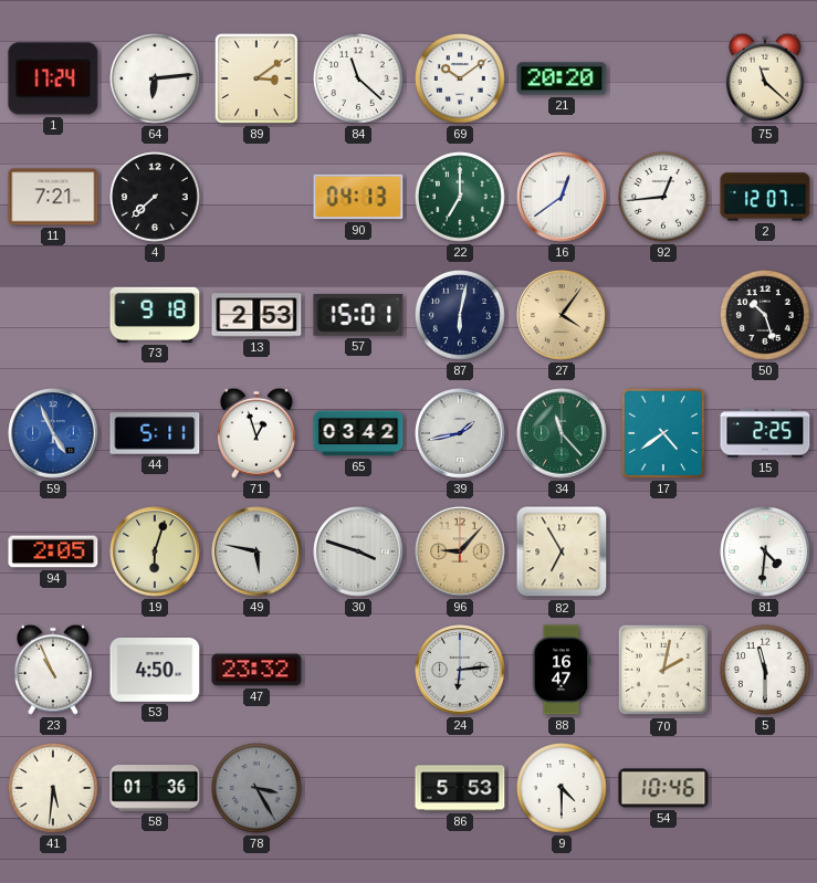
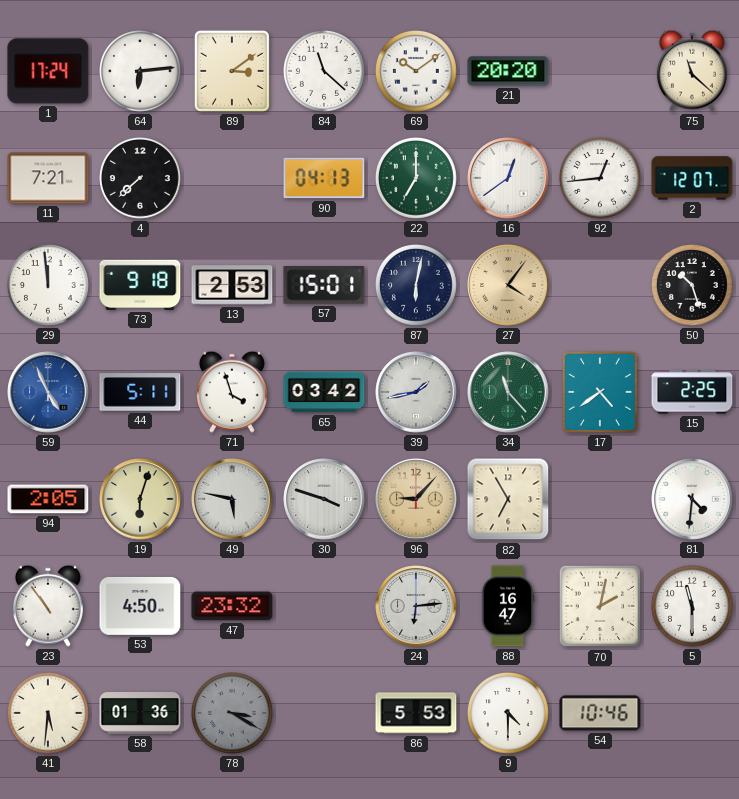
29: none -> 11:59
71: 12:57 -> 3:57
23: 10:56 -> 10:54
78: 3:25 -> 3:20
